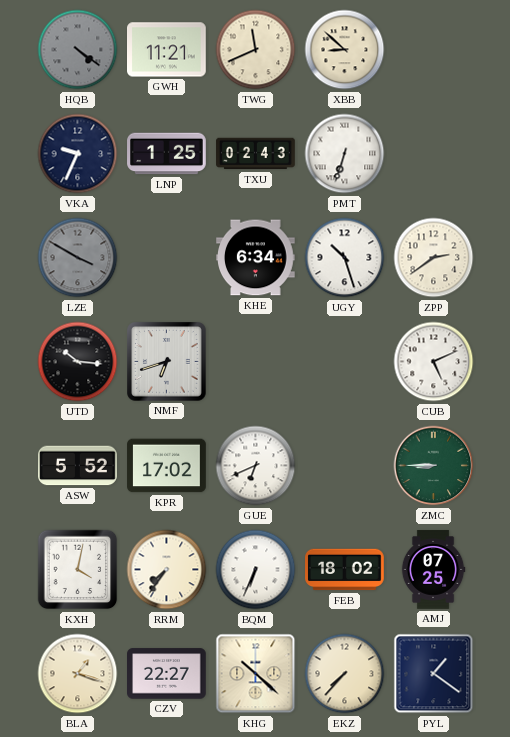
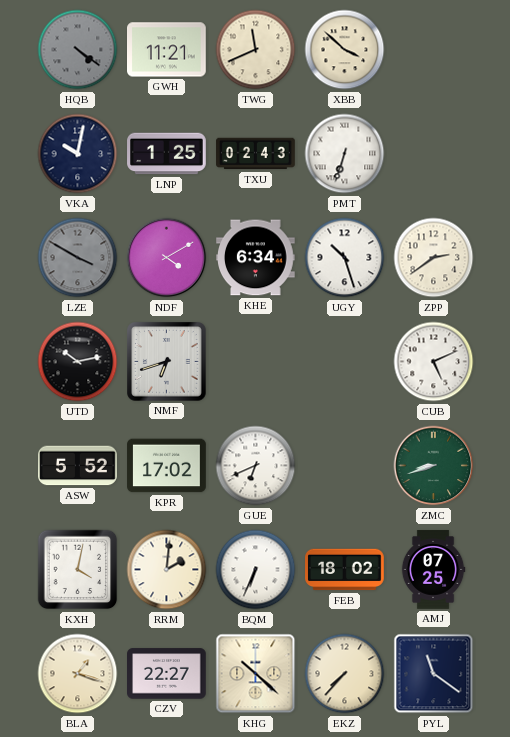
XBB: 8:52 -> 3:52
VKA: 9:34 -> 10:02
NDF: none -> 4:10
UTD: 10:16 -> 10:13
ZMC: 8:45 -> 8:42
RRM: 7:36 -> 2:01
PYL: 1:21 -> 11:21
